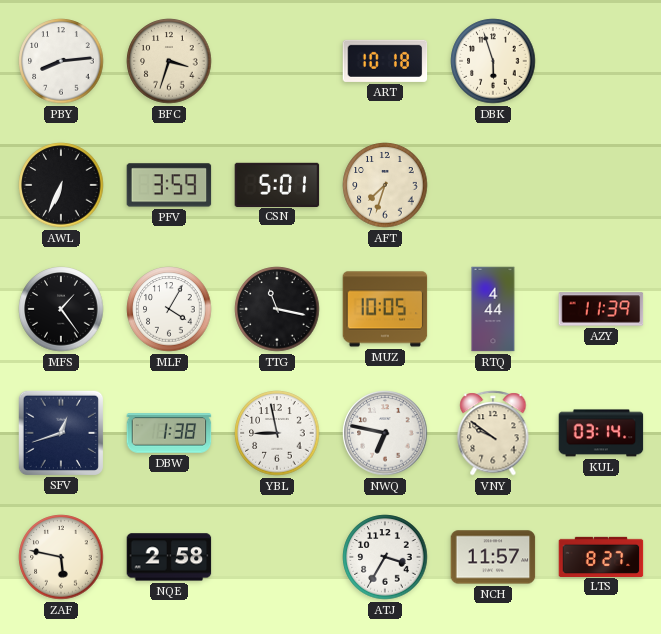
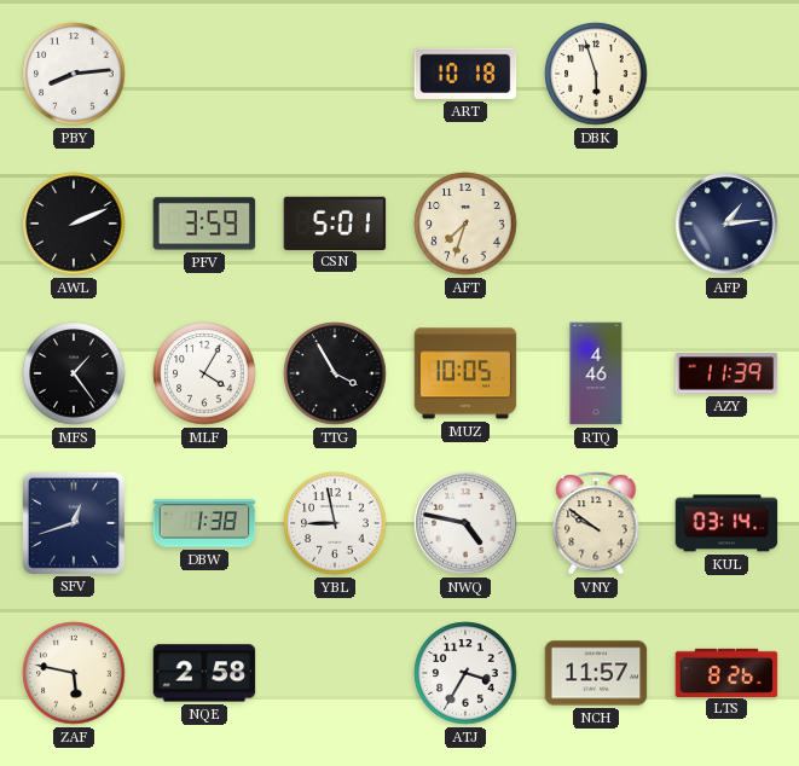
BFC: 3:33 -> none
AWL: 6:34 -> 2:11
AFP: none -> 1:14
TTG: 11:17 -> 3:55
RTQ: 4:44 -> 4:46
NWQ: 6:47 -> 4:47
LTS: 8:27 -> 8:26
